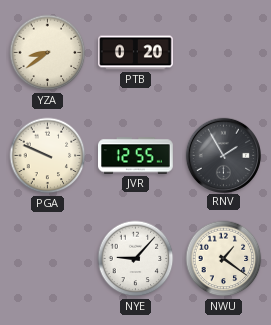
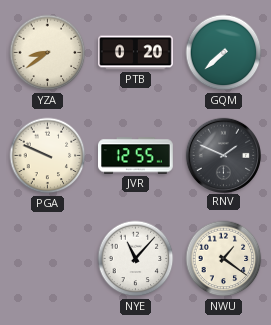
GQM: none -> 7:38
RNV: 1:55 -> 1:49
NYE: 9:07 -> 11:07
